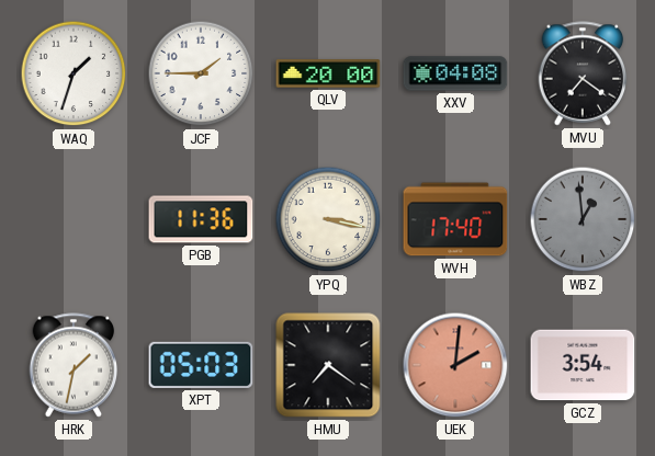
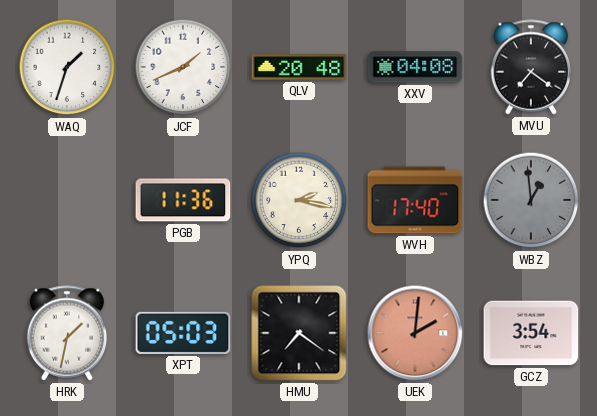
JCF: 1:45 -> 1:41
QLV: 20:00 -> 20:48
YPQ: 3:17 -> 2:17
